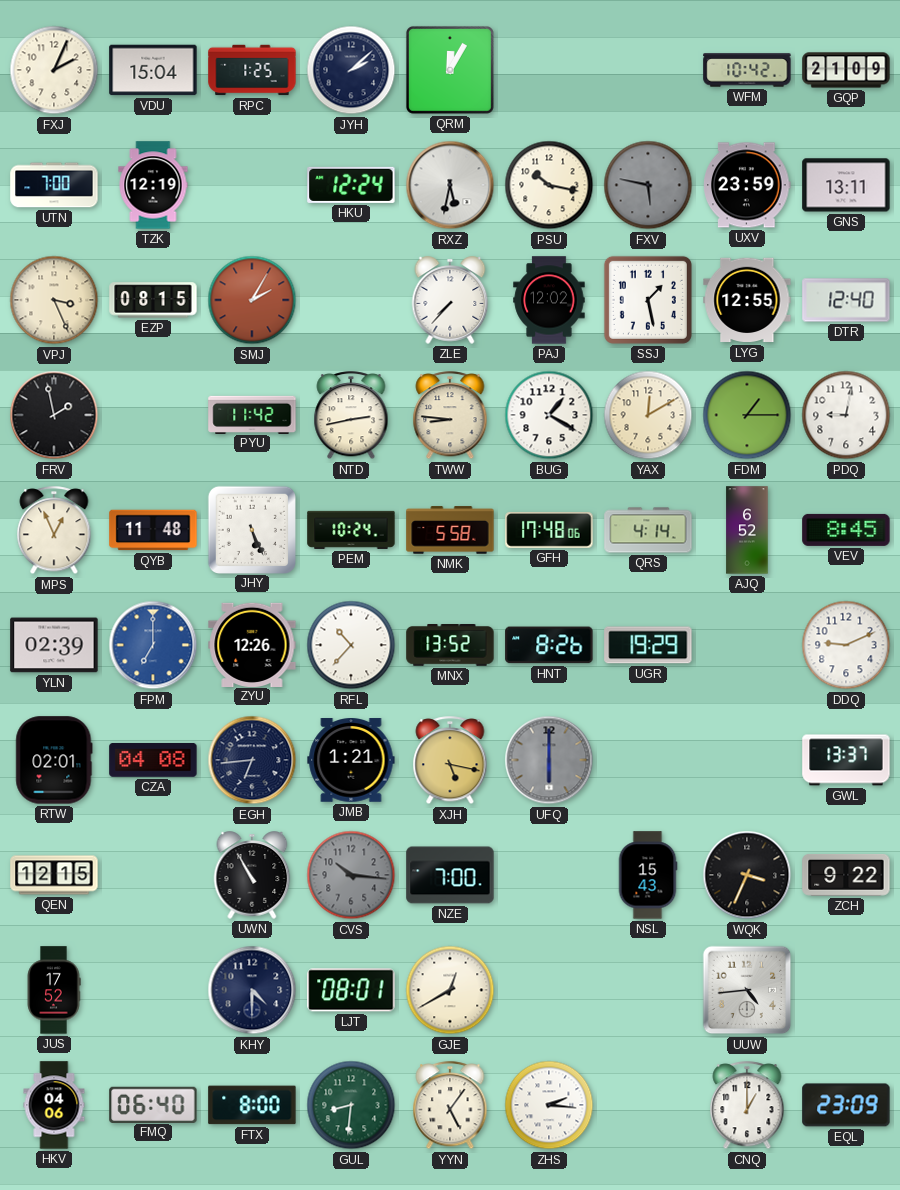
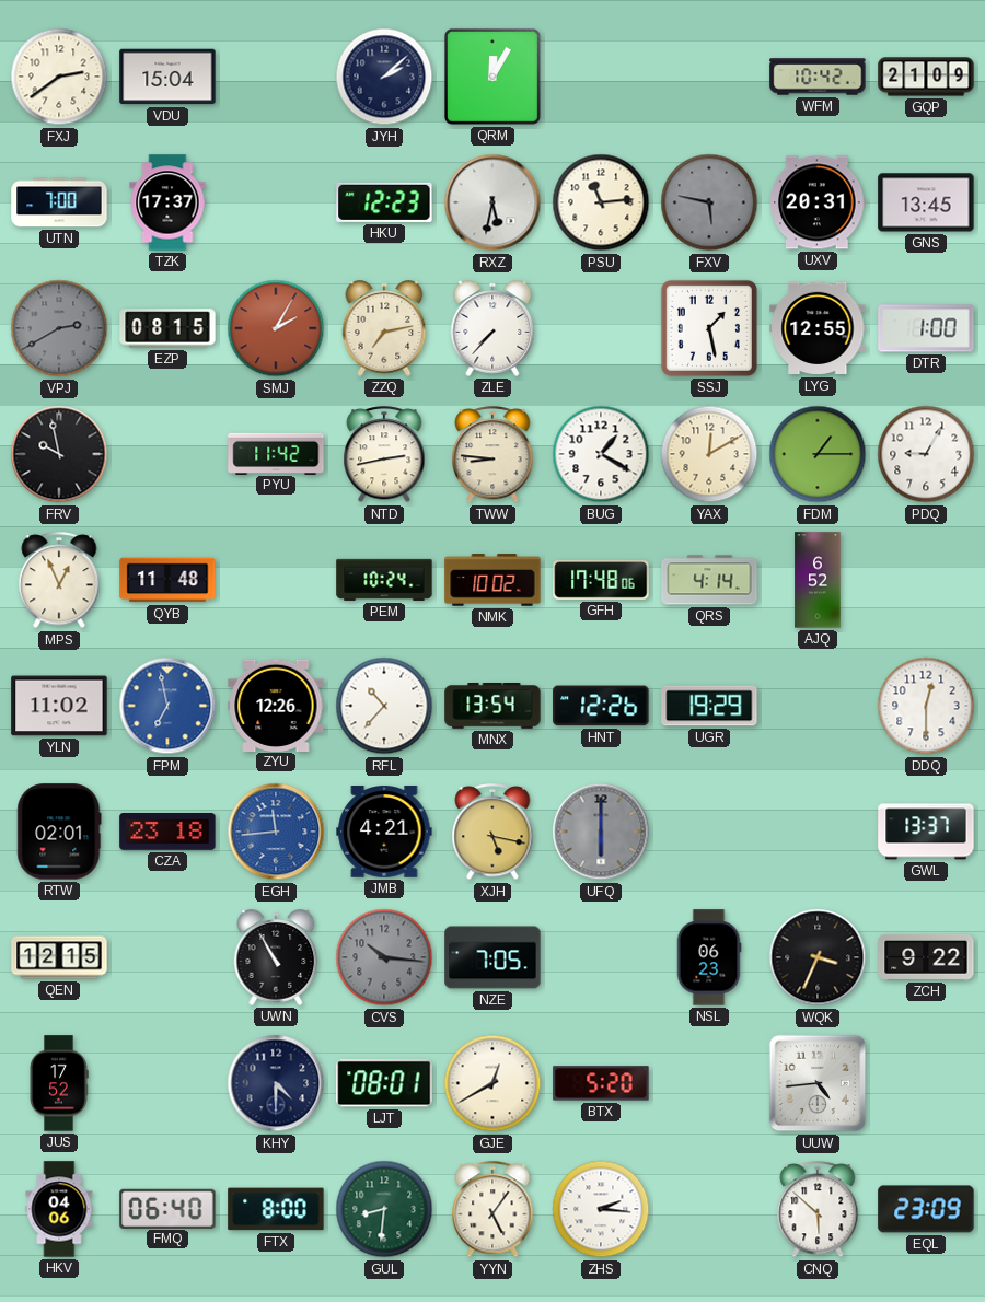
FXJ: 2:04 -> 2:39
RPC: 1:25 -> none
TZK: 12:19 -> 17:37
HKU: 12:24 -> 12:23
PSU: 10:17 -> 11:14
UXV: 23:59 -> 20:31
GNS: 13:11 -> 13:45
VPJ: 3:26 -> 2:40
VPJ dial: cream -> grey
ZZQ: none -> 7:13
PAJ: 12:02 -> none
DTR: 12:40 -> 1:00
FRV: 1:58 -> 9:58
PDQ: 9:02 -> 9:05
JHY: 5:26 -> none
NMK: 5:58 -> 10:02
VEV: 8:45 -> none
YLN: 02:39 -> 11:02
FPM: 7:00 -> 6:58
MNX: 13:52 -> 13:54
HNT: 8:26 -> 12:26
DDQ: 9:11 -> 12:30
CZA: 04:08 -> 23:18
EGH: 6:44 -> 11:44
EGH dial: navy -> blue
JMB: 1:21 -> 4:21
NZE: 7:00 -> 7:05
NSL: 15:43 -> 06:23
BTX: none -> 5:20
CNQ: 1:00 -> 5:52
